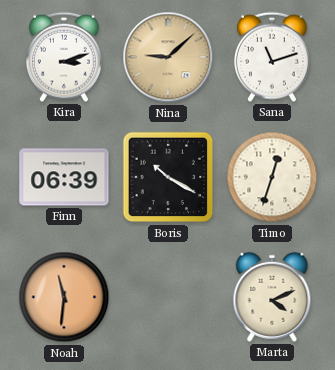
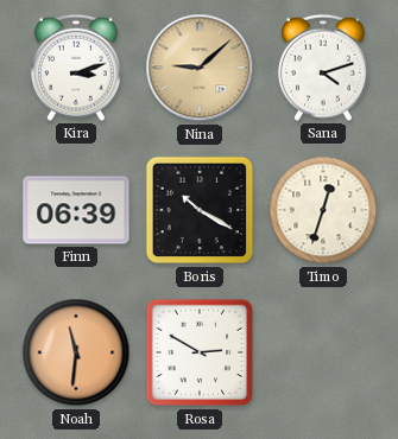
Sana: 11:12 -> 4:12
Rosa: none -> 2:50
Marta: 4:11 -> none
